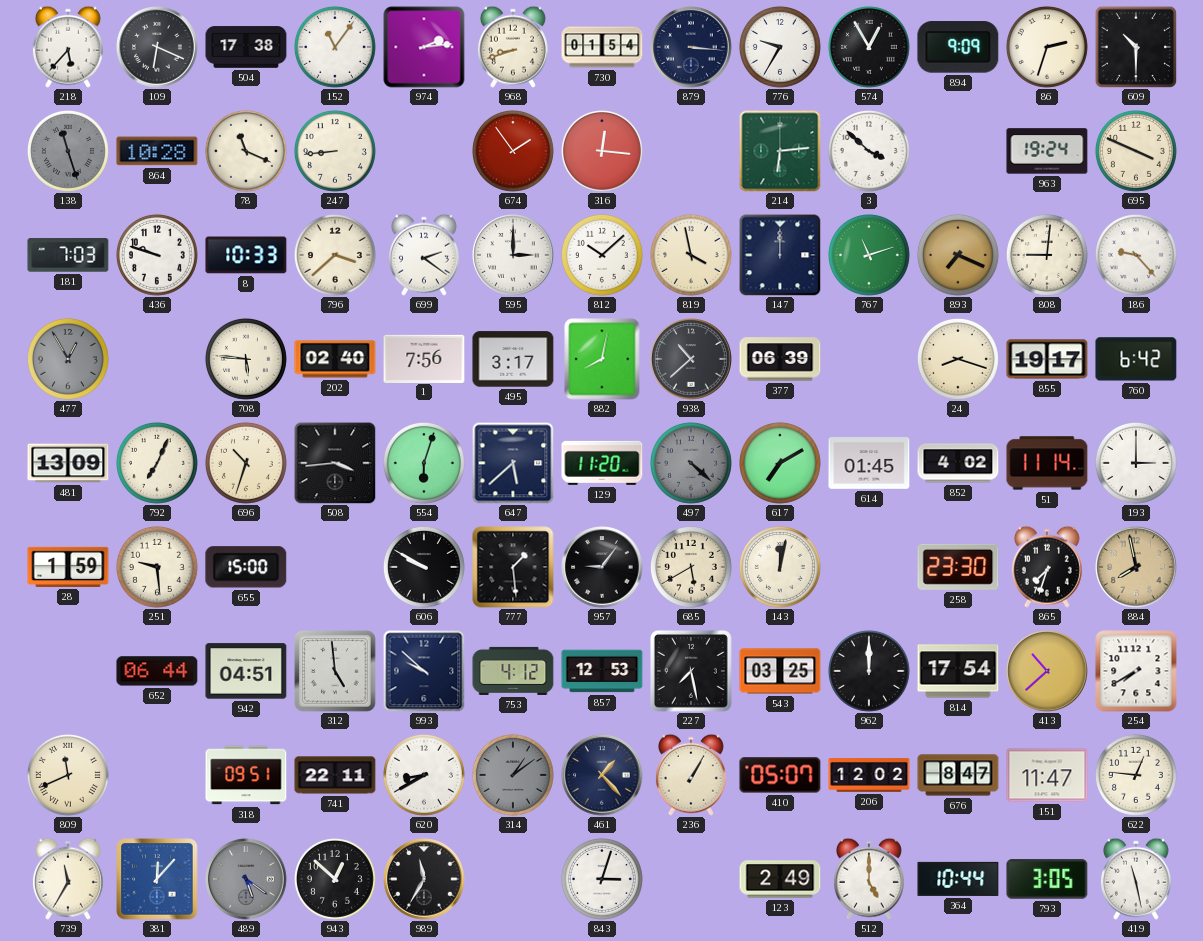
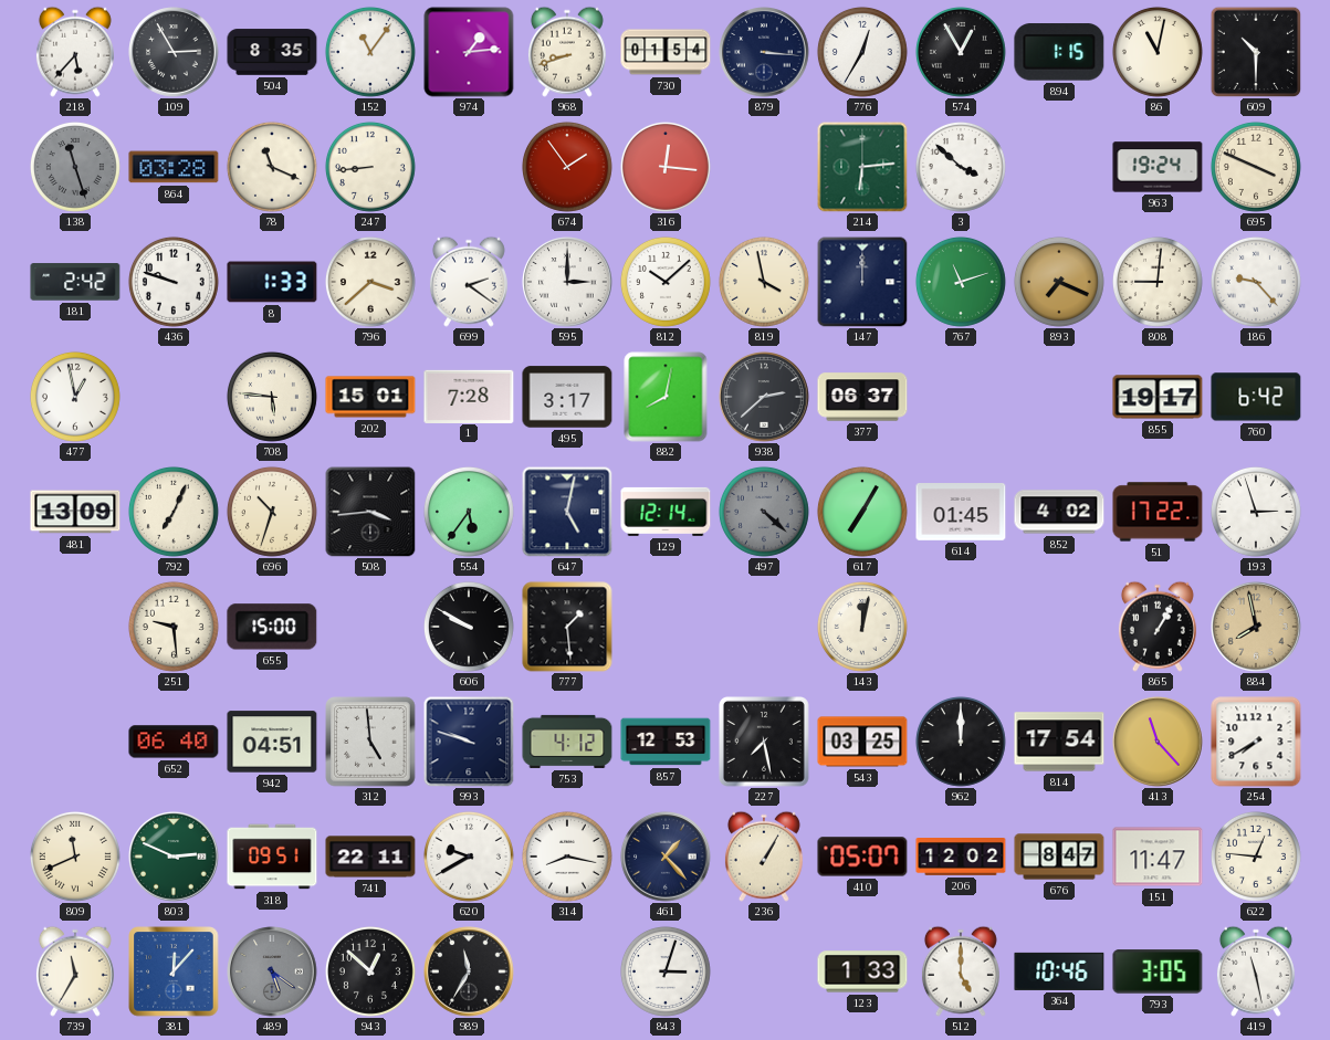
109: 6:19 -> 2:55
504: 17:38 -> 8:35
974: 2:14 -> 1:14
776: 9:35 -> 12:35
894: 9:09 -> 1:15
86: 2:33 -> 11:02
864: 10:28 -> 03:28
181: 7:03 -> 2:42
8: 10:33 -> 1:33
477: 12:55 -> 12:58
477 dial: grey -> white
202: 02:40 -> 15:01
1: 7:56 -> 7:28
938: 10:38 -> 2:38
377: 06:39 -> 06:37
24: 8:18 -> none
554: 6:03 -> 5:36
647: 5:38 -> 5:02
129: 11:20 -> 12:14
617: 7:10 -> 7:05
51: 11:14 -> 17:22
193: 3:00 -> 2:57
28: 1:59 -> none
957: 9:06 -> none
685: 5:40 -> none
258: 23:30 -> none
865: 7:33 -> 1:05
652: 06:44 -> 06:40
993: 9:52 -> 9:48
413: 10:38 -> 11:23
803: none -> 2:49
620: 8:40 -> 9:40
314: 1:09 -> 8:17
314 dial: grey -> white
123: 2:49 -> 1:33
364: 10:44 -> 10:46
